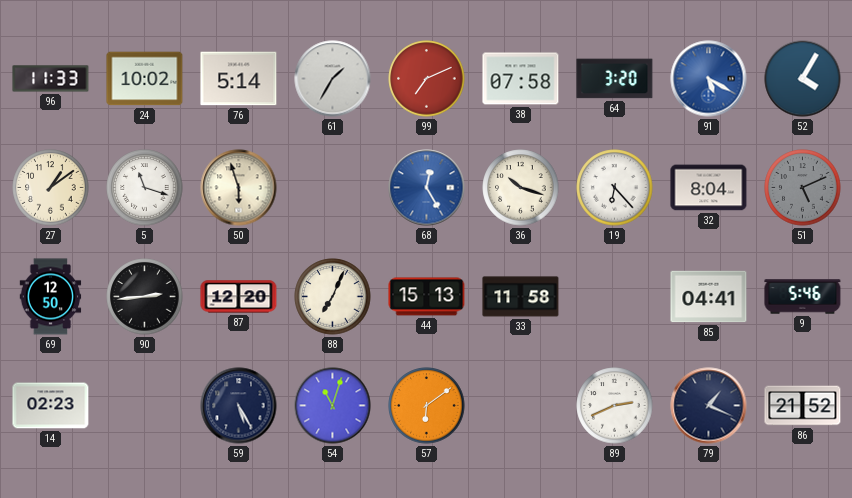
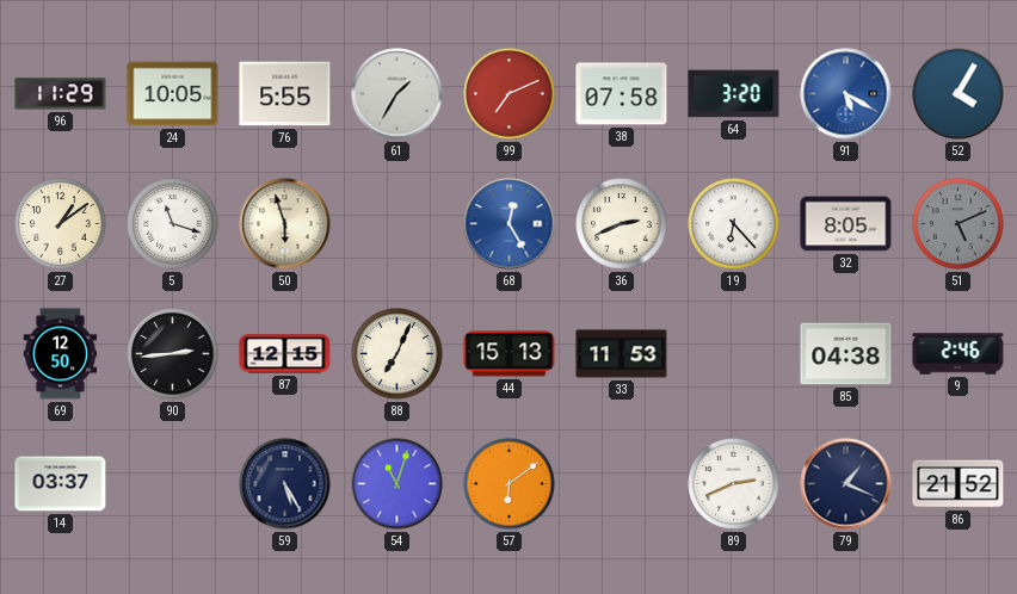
96: 11:33 -> 11:29
24: 10:02 -> 10:05
76: 5:14 -> 5:55
36: 10:18 -> 2:41
32: 8:04 -> 8:05
87: 12:20 -> 12:15
33: 11:58 -> 11:53
85: 04:41 -> 04:38
9: 5:46 -> 2:46
14: 02:23 -> 03:37
